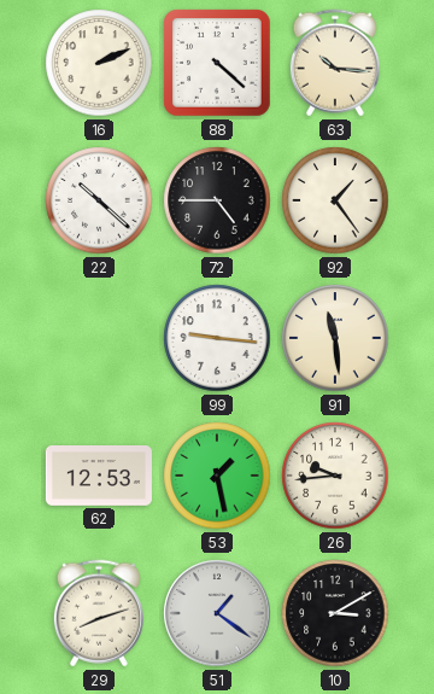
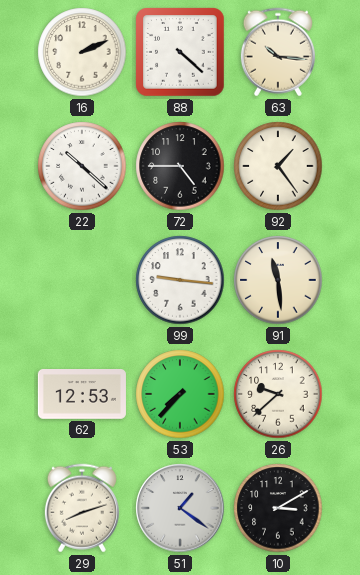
53: 1:28 -> 7:37
26: 9:44 -> 9:38
